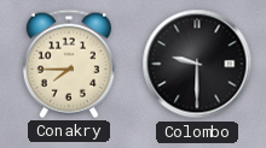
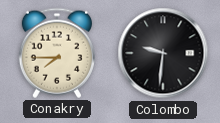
Colombo: 9:30 -> 9:31
